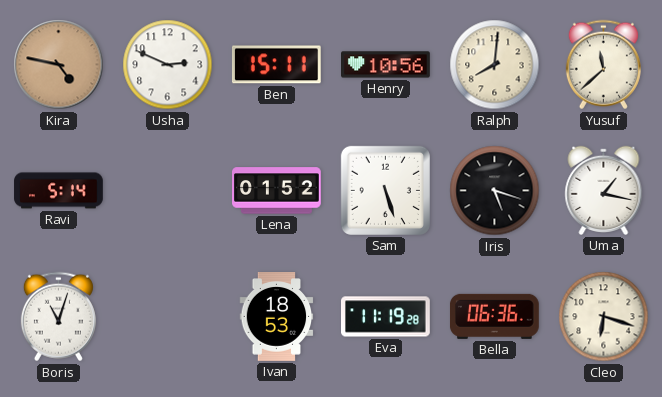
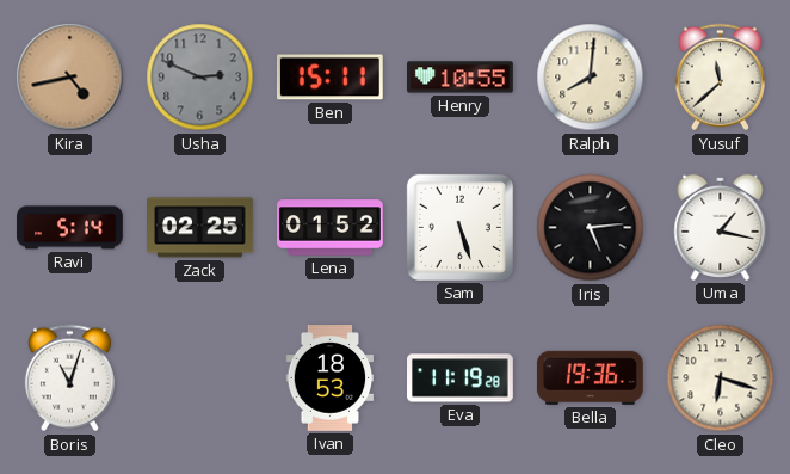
Kira: 4:47 -> 4:43
Usha dial: white -> grey
Henry: 10:56 -> 10:55
Zack: none -> 02:25
Iris: 5:18 -> 5:14
Bella: 06:36 -> 19:36
